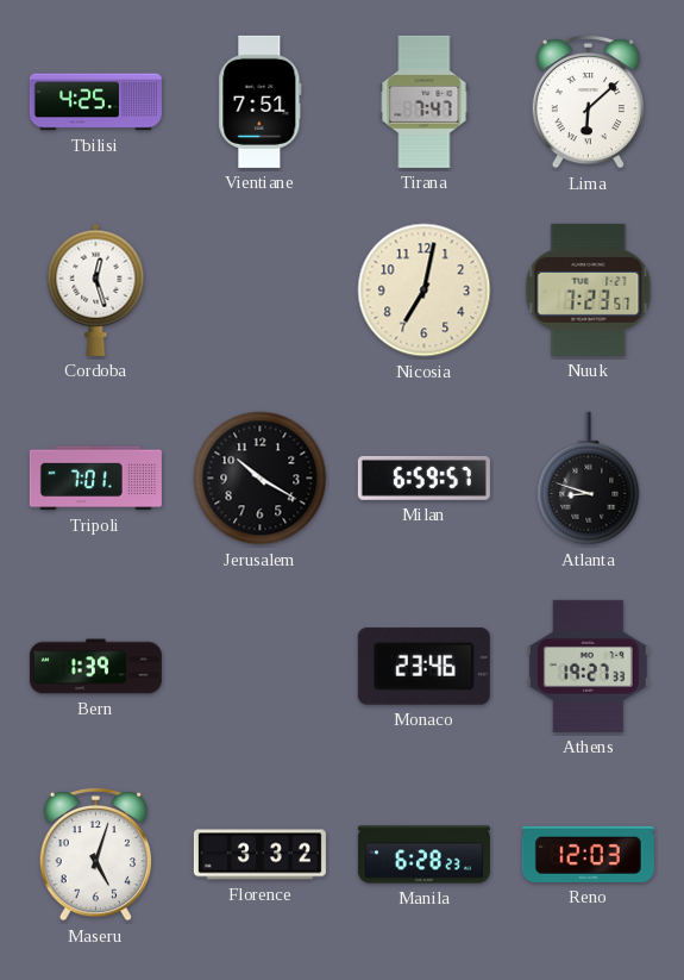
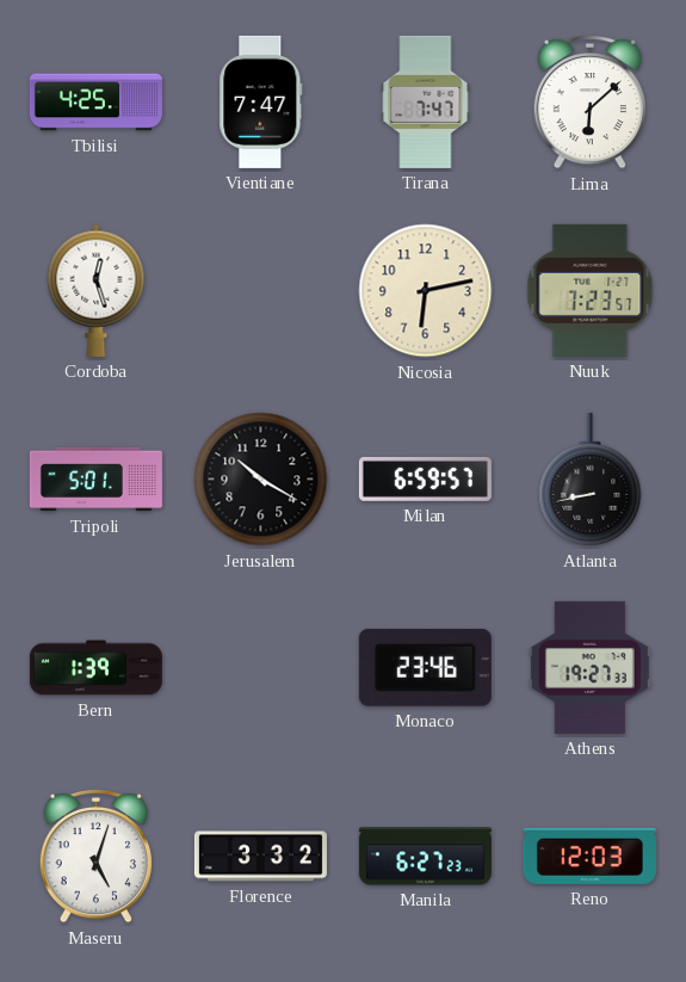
Vientiane: 7:51 -> 7:47
Nicosia: 7:02 -> 6:13
Tripoli: 7:01 -> 5:01
Atlanta: 8:48 -> 8:43
Manila: 6:28 -> 6:27
